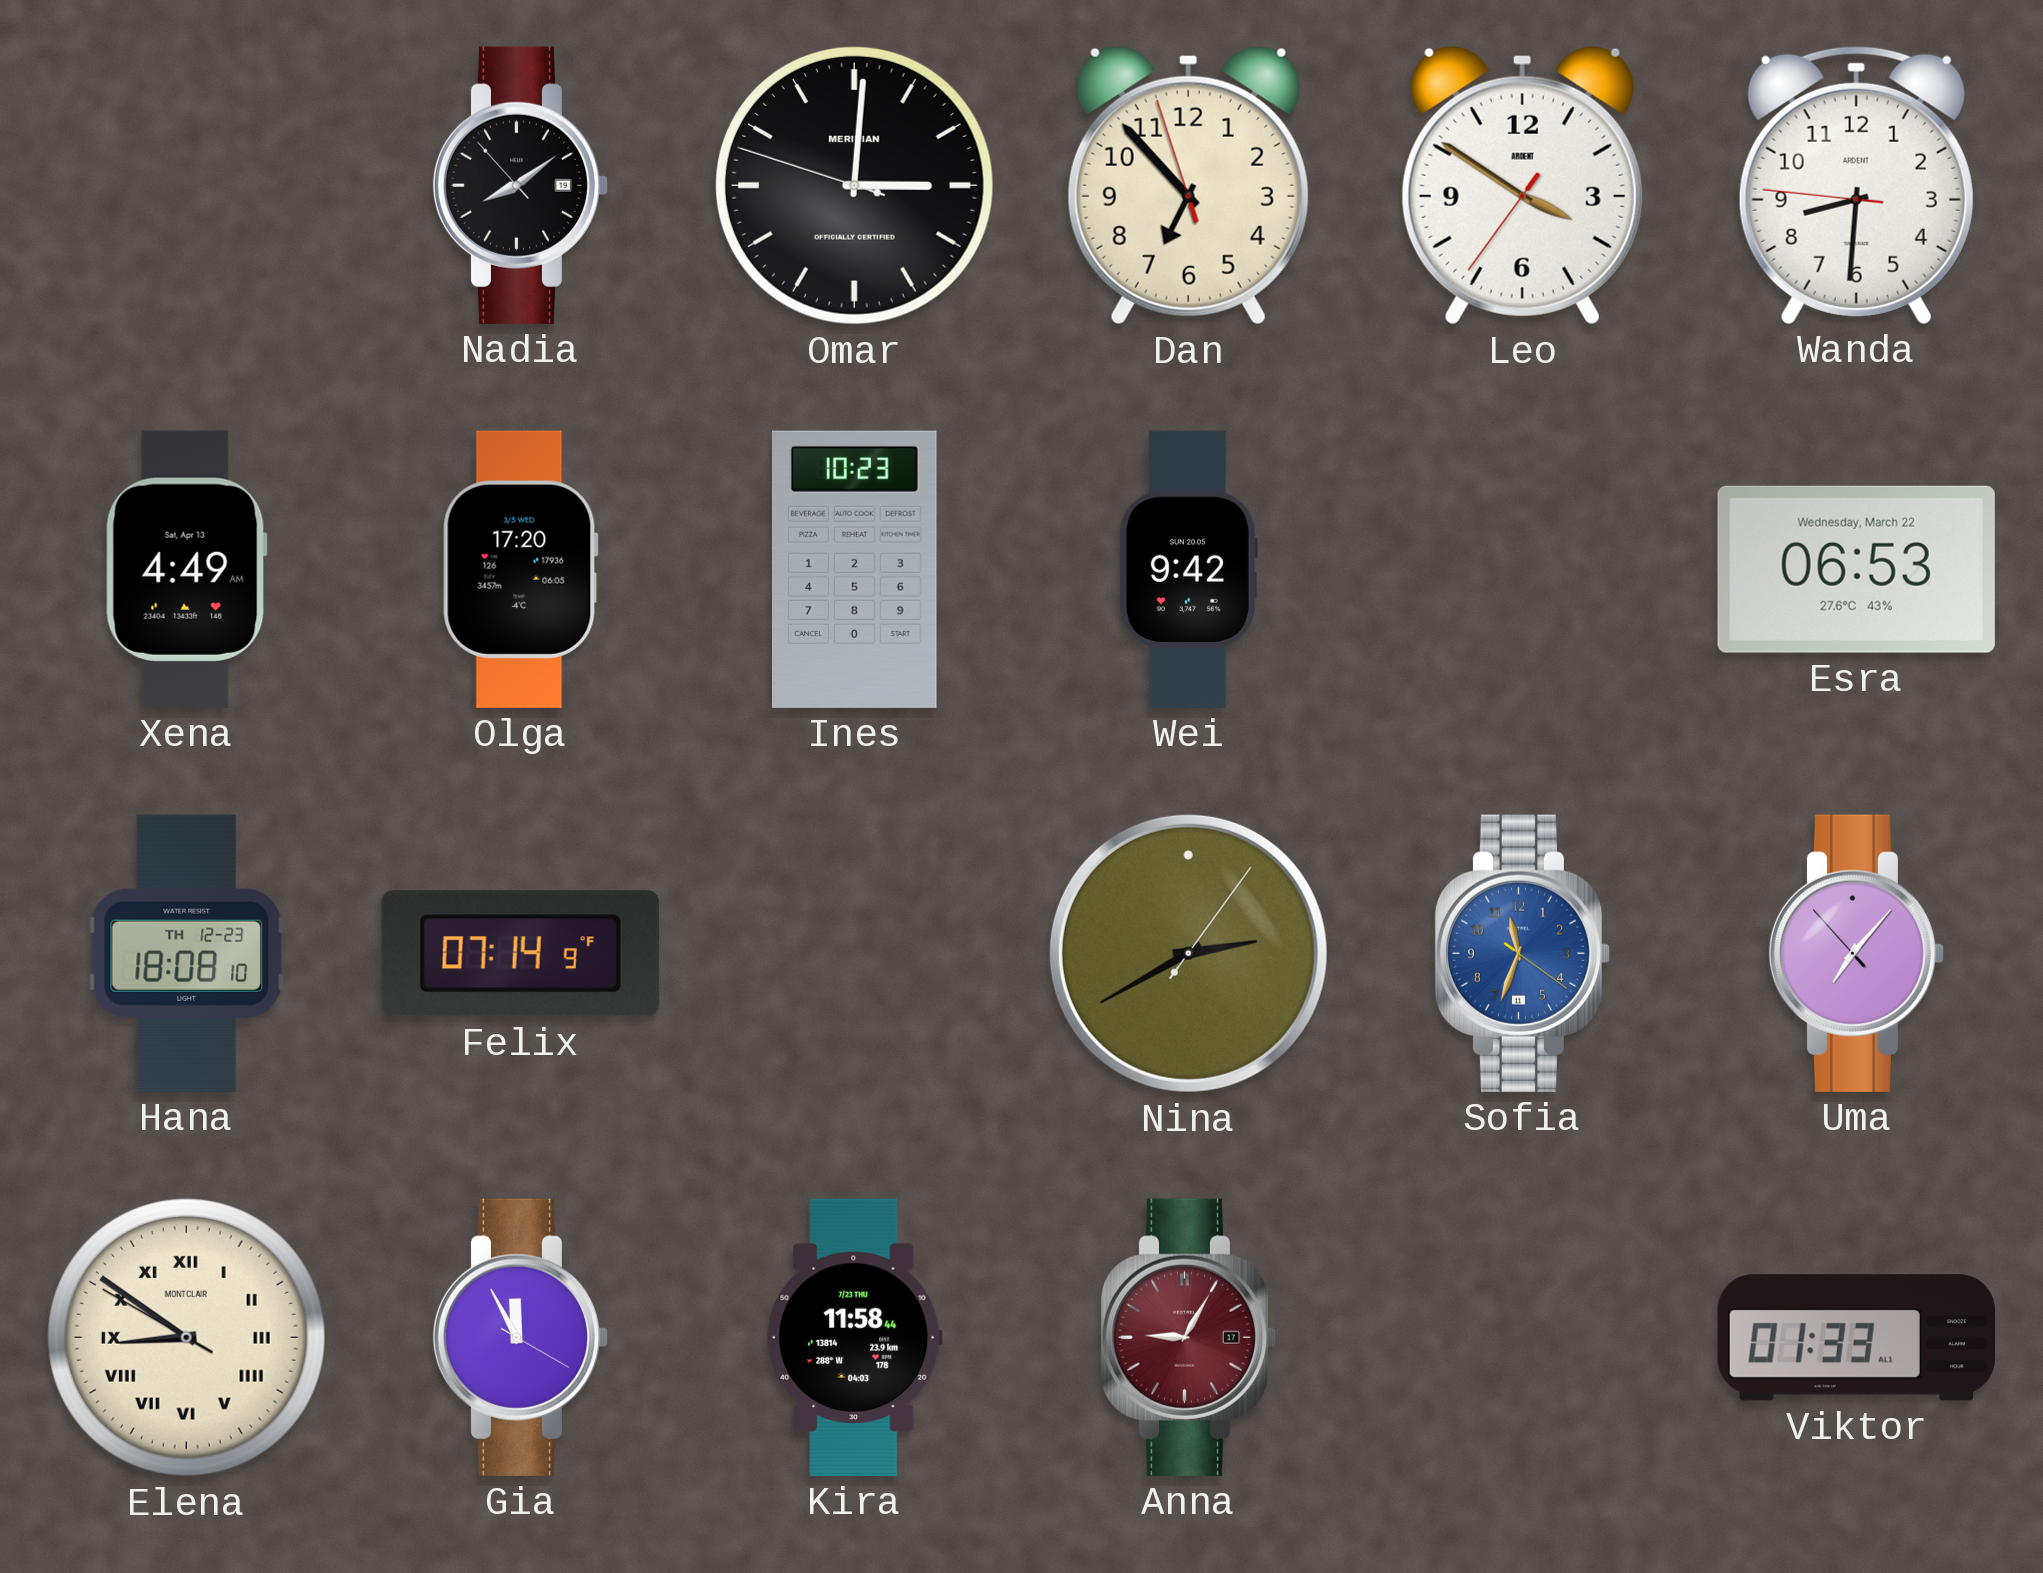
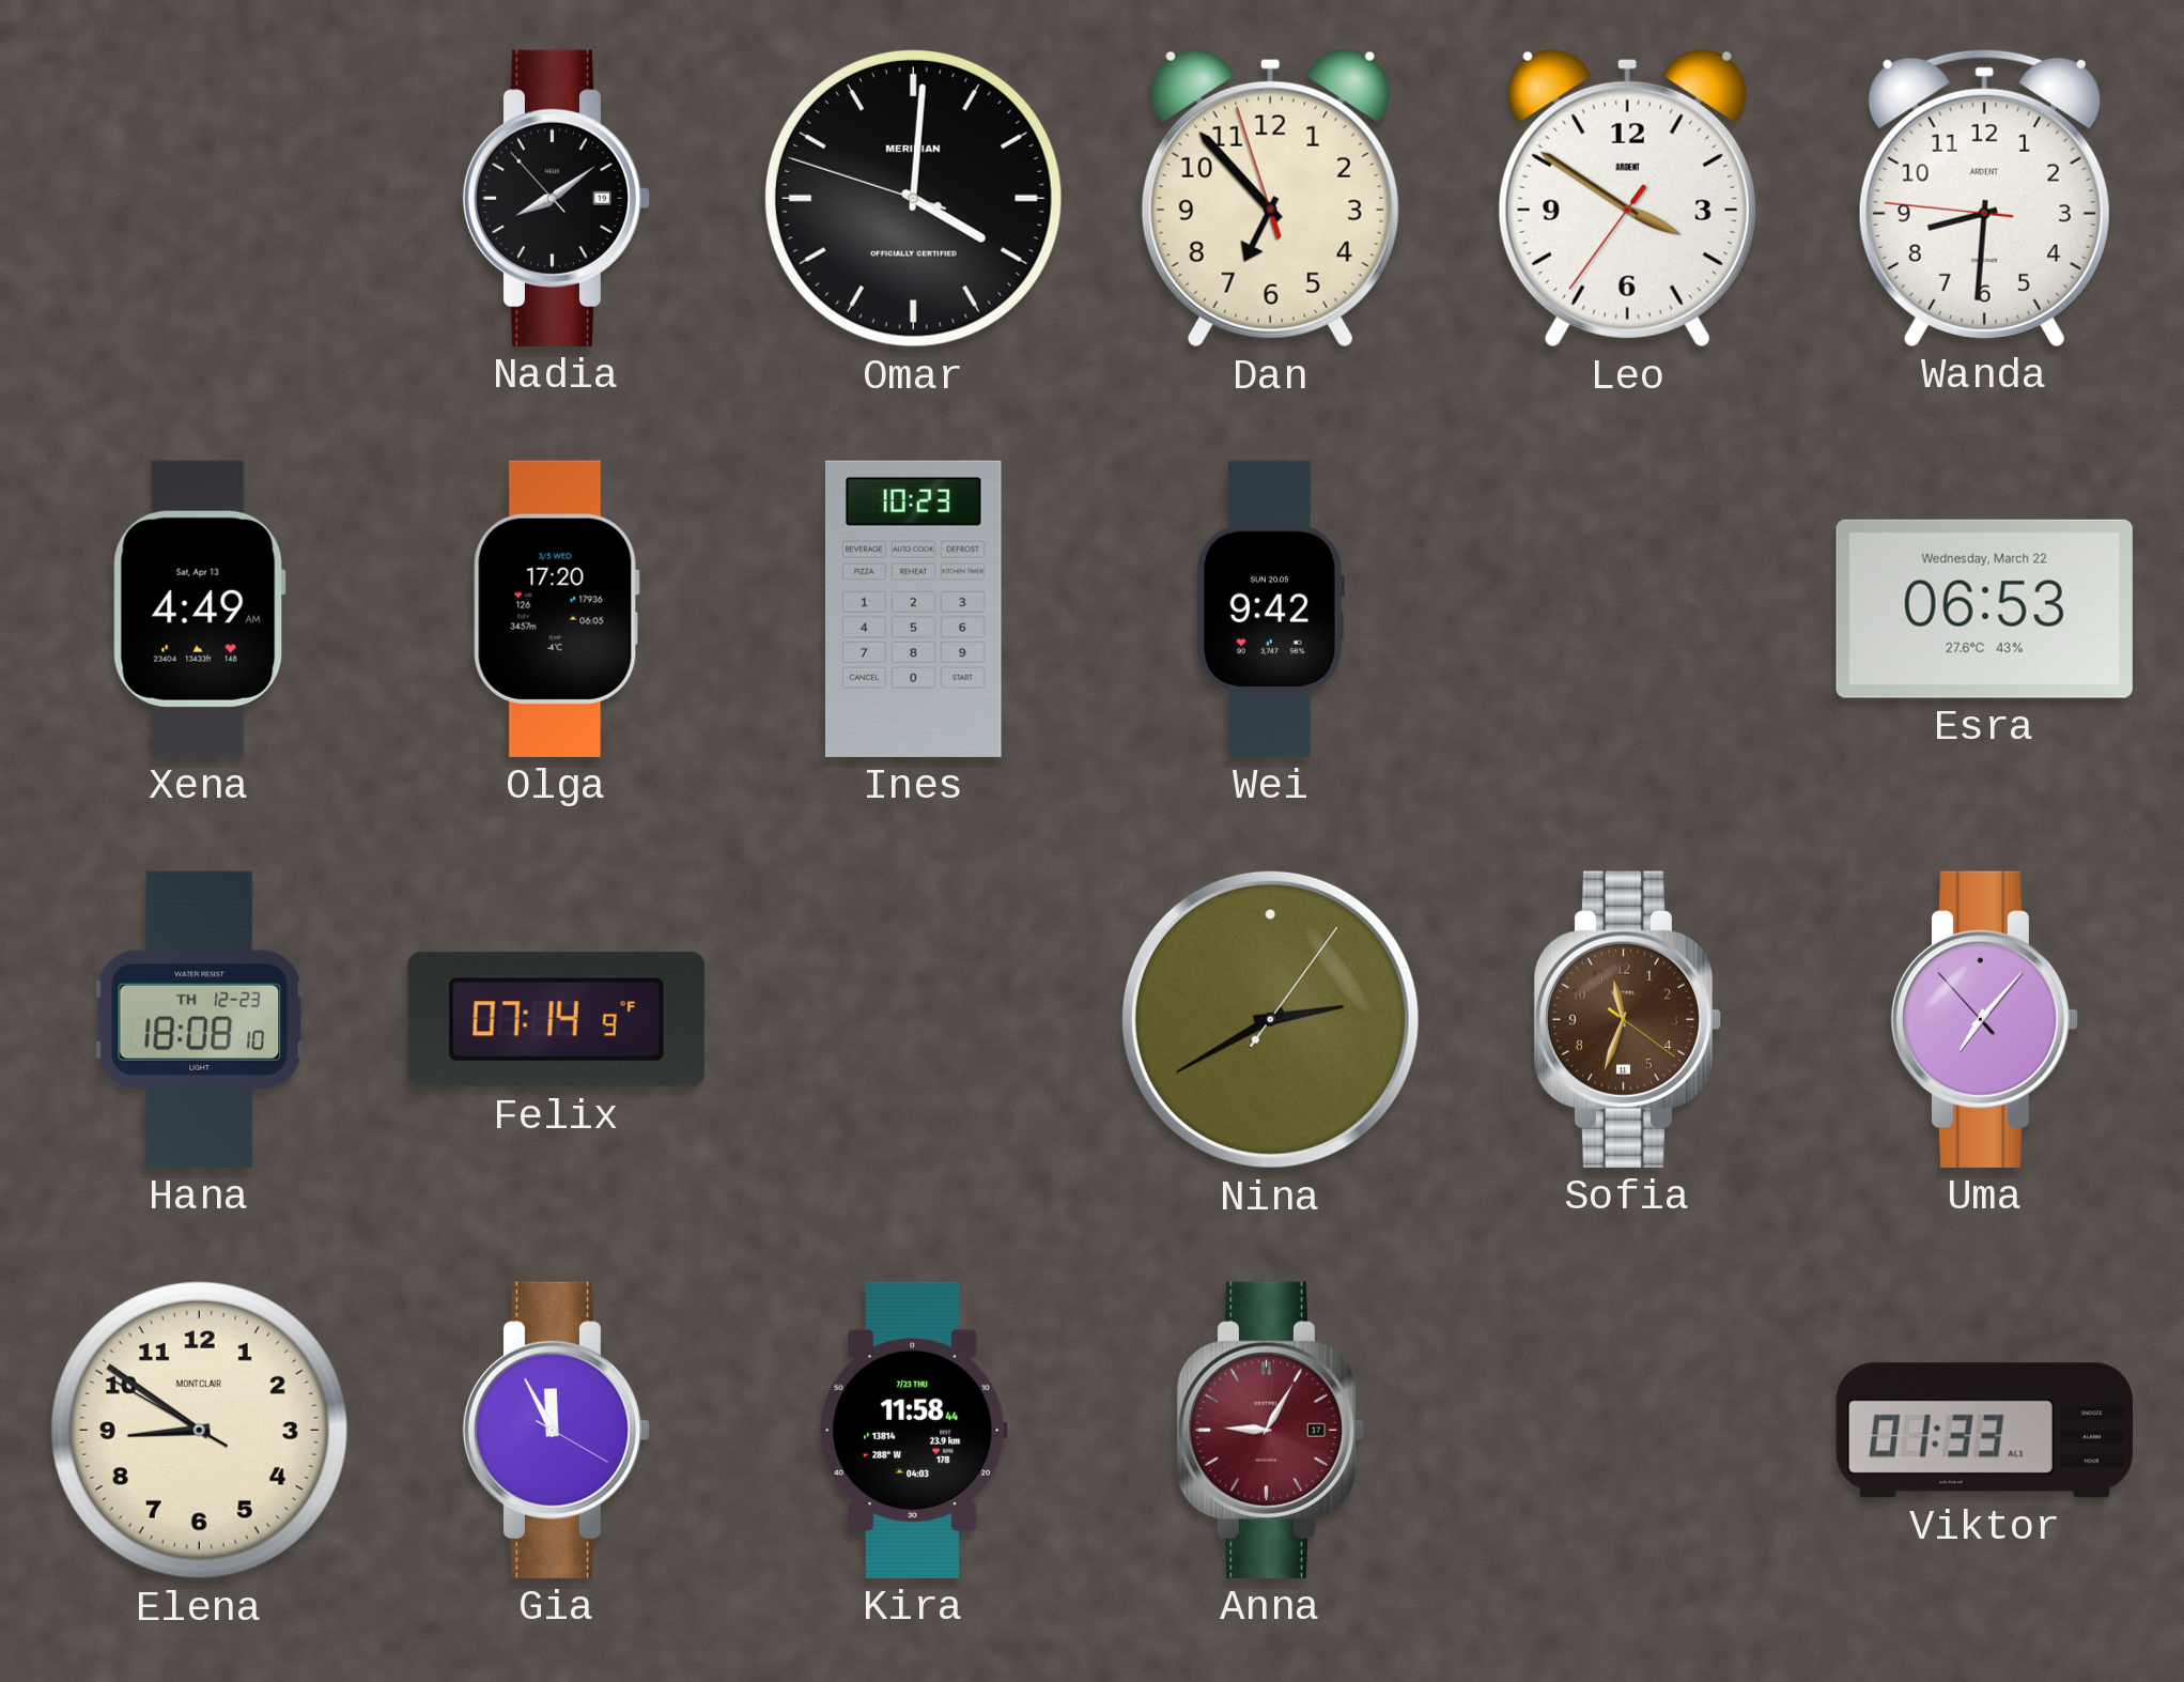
Omar: 3:00 -> 4:00
Sofia dial: blue -> brown
Elena numerals: Roman -> Arabic
